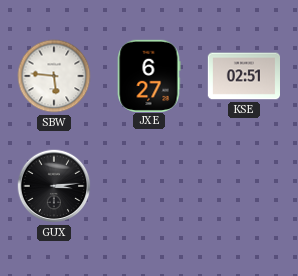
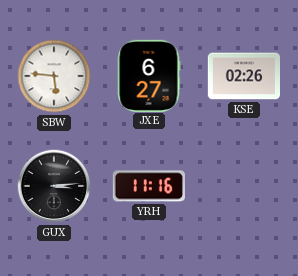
KSE: 02:51 -> 02:26
YRH: none -> 11:16
